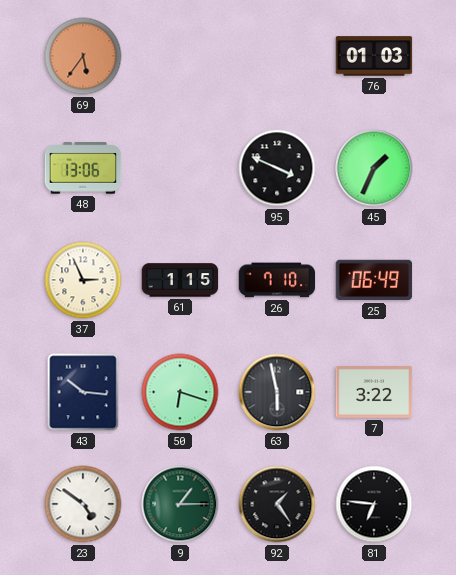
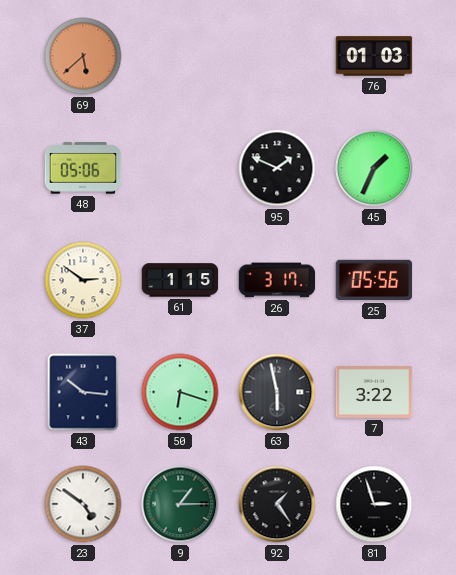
69: 5:36 -> 5:38
48: 13:06 -> 05:06
95: 3:49 -> 1:49
37: 2:56 -> 2:51
26: 7:10 -> 3:17
25: 06:49 -> 05:56
81: 6:46 -> 2:57
